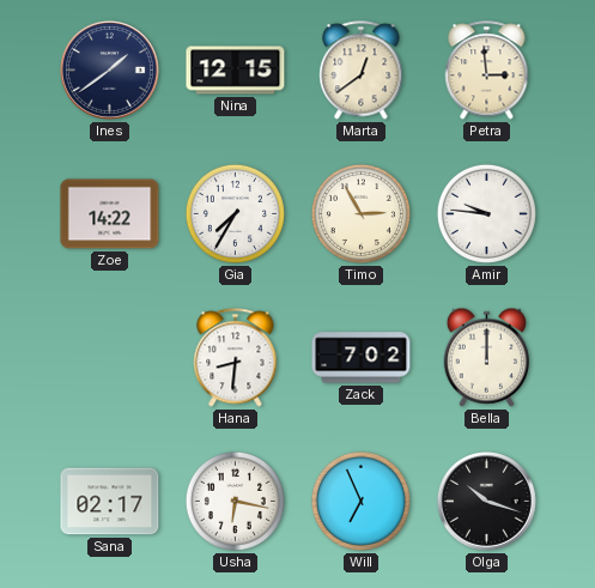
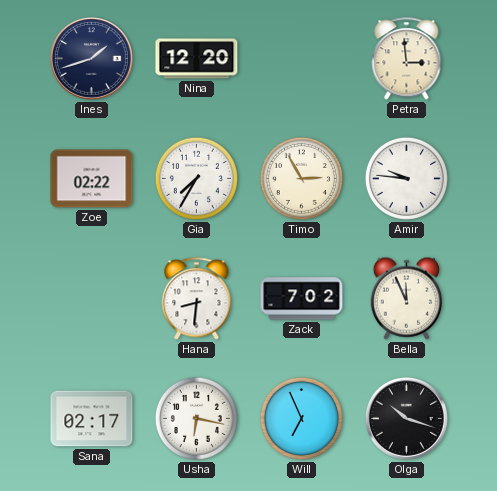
Ines: 1:39 -> 1:42
Nina: 12:15 -> 12:20
Marta: 12:39 -> none
Zoe: 14:22 -> 02:22
Bella: 12:00 -> 11:56
